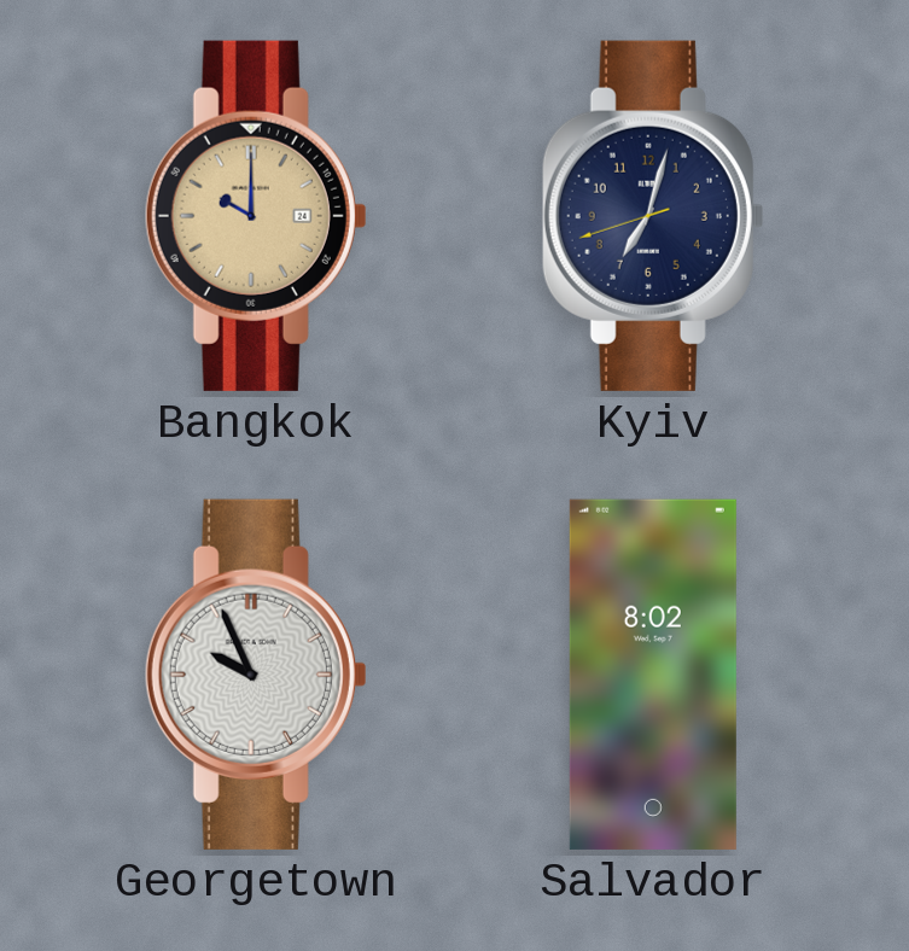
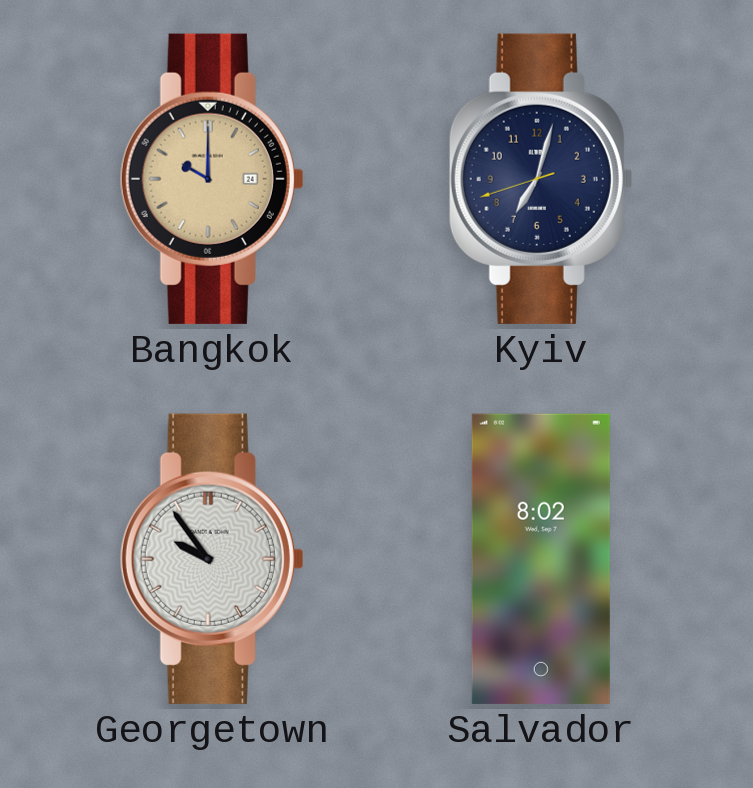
Georgetown: 9:56 -> 9:54
